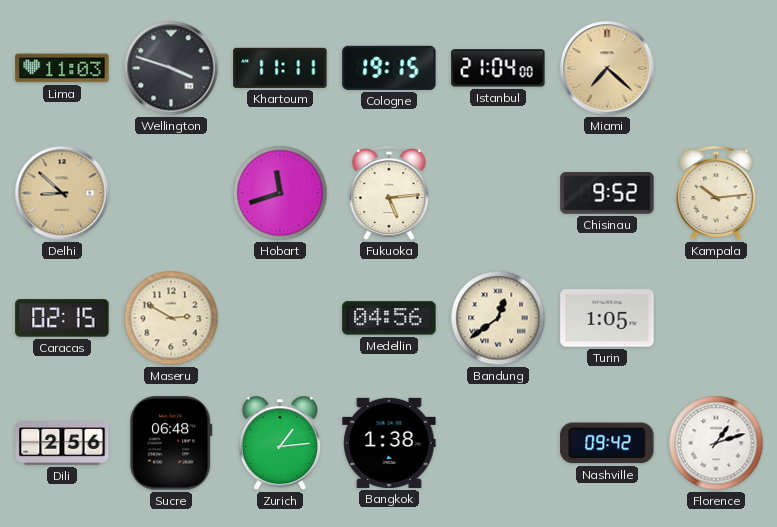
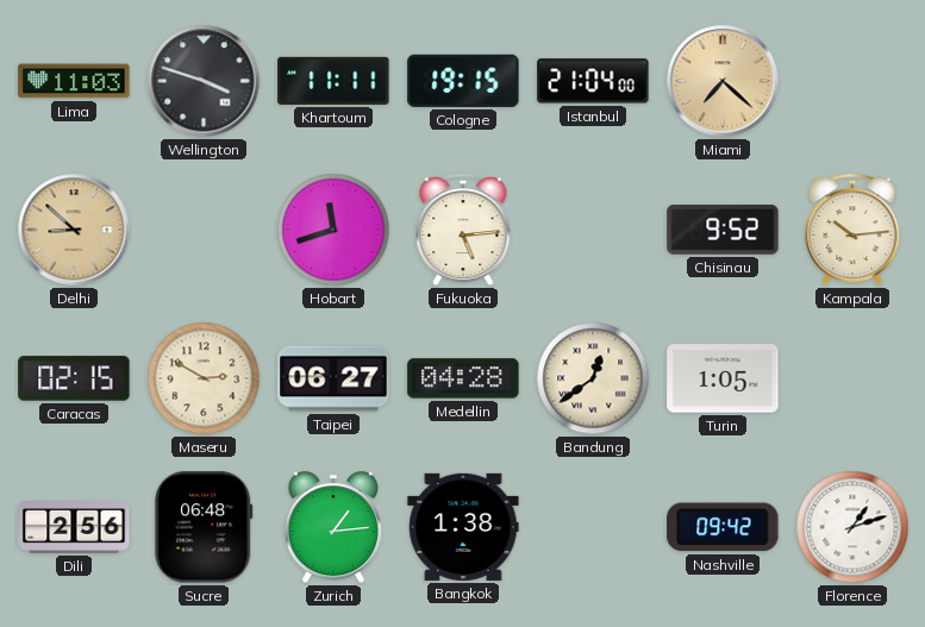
Taipei: none -> 06:27
Medellin: 04:56 -> 04:28
